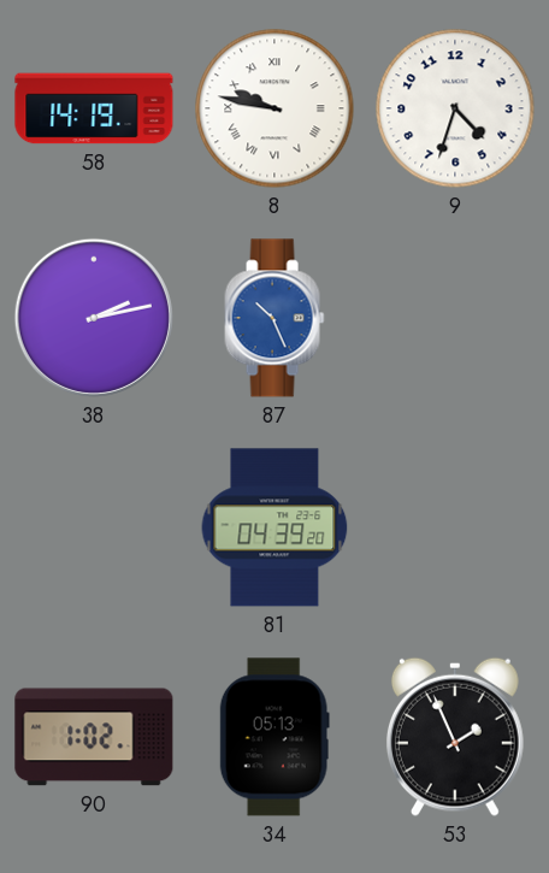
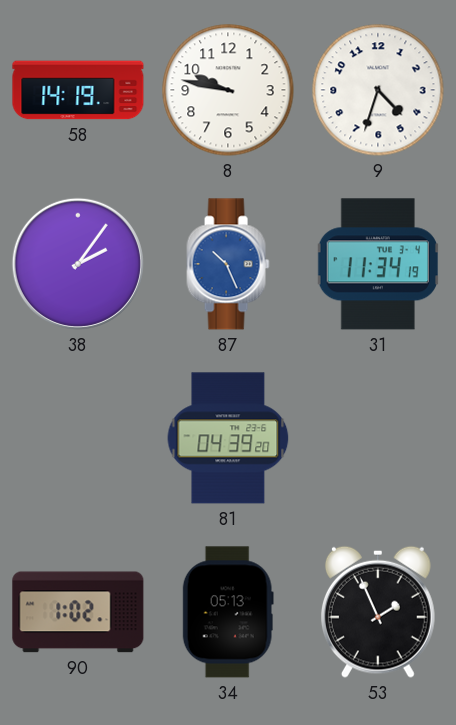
8 numerals: Roman -> Arabic
38: 2:13 -> 2:06
31: none -> 11:34
